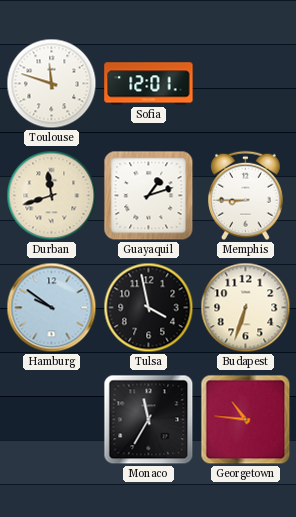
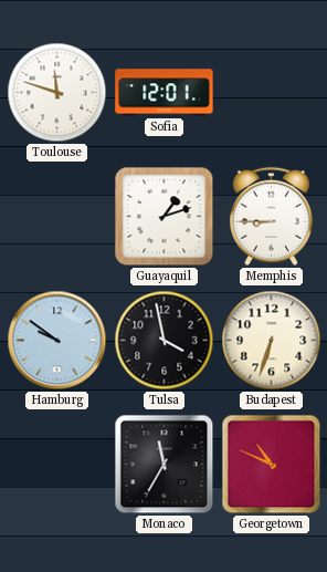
Durban: 11:42 -> none
Georgetown: 10:46 -> 10:49
